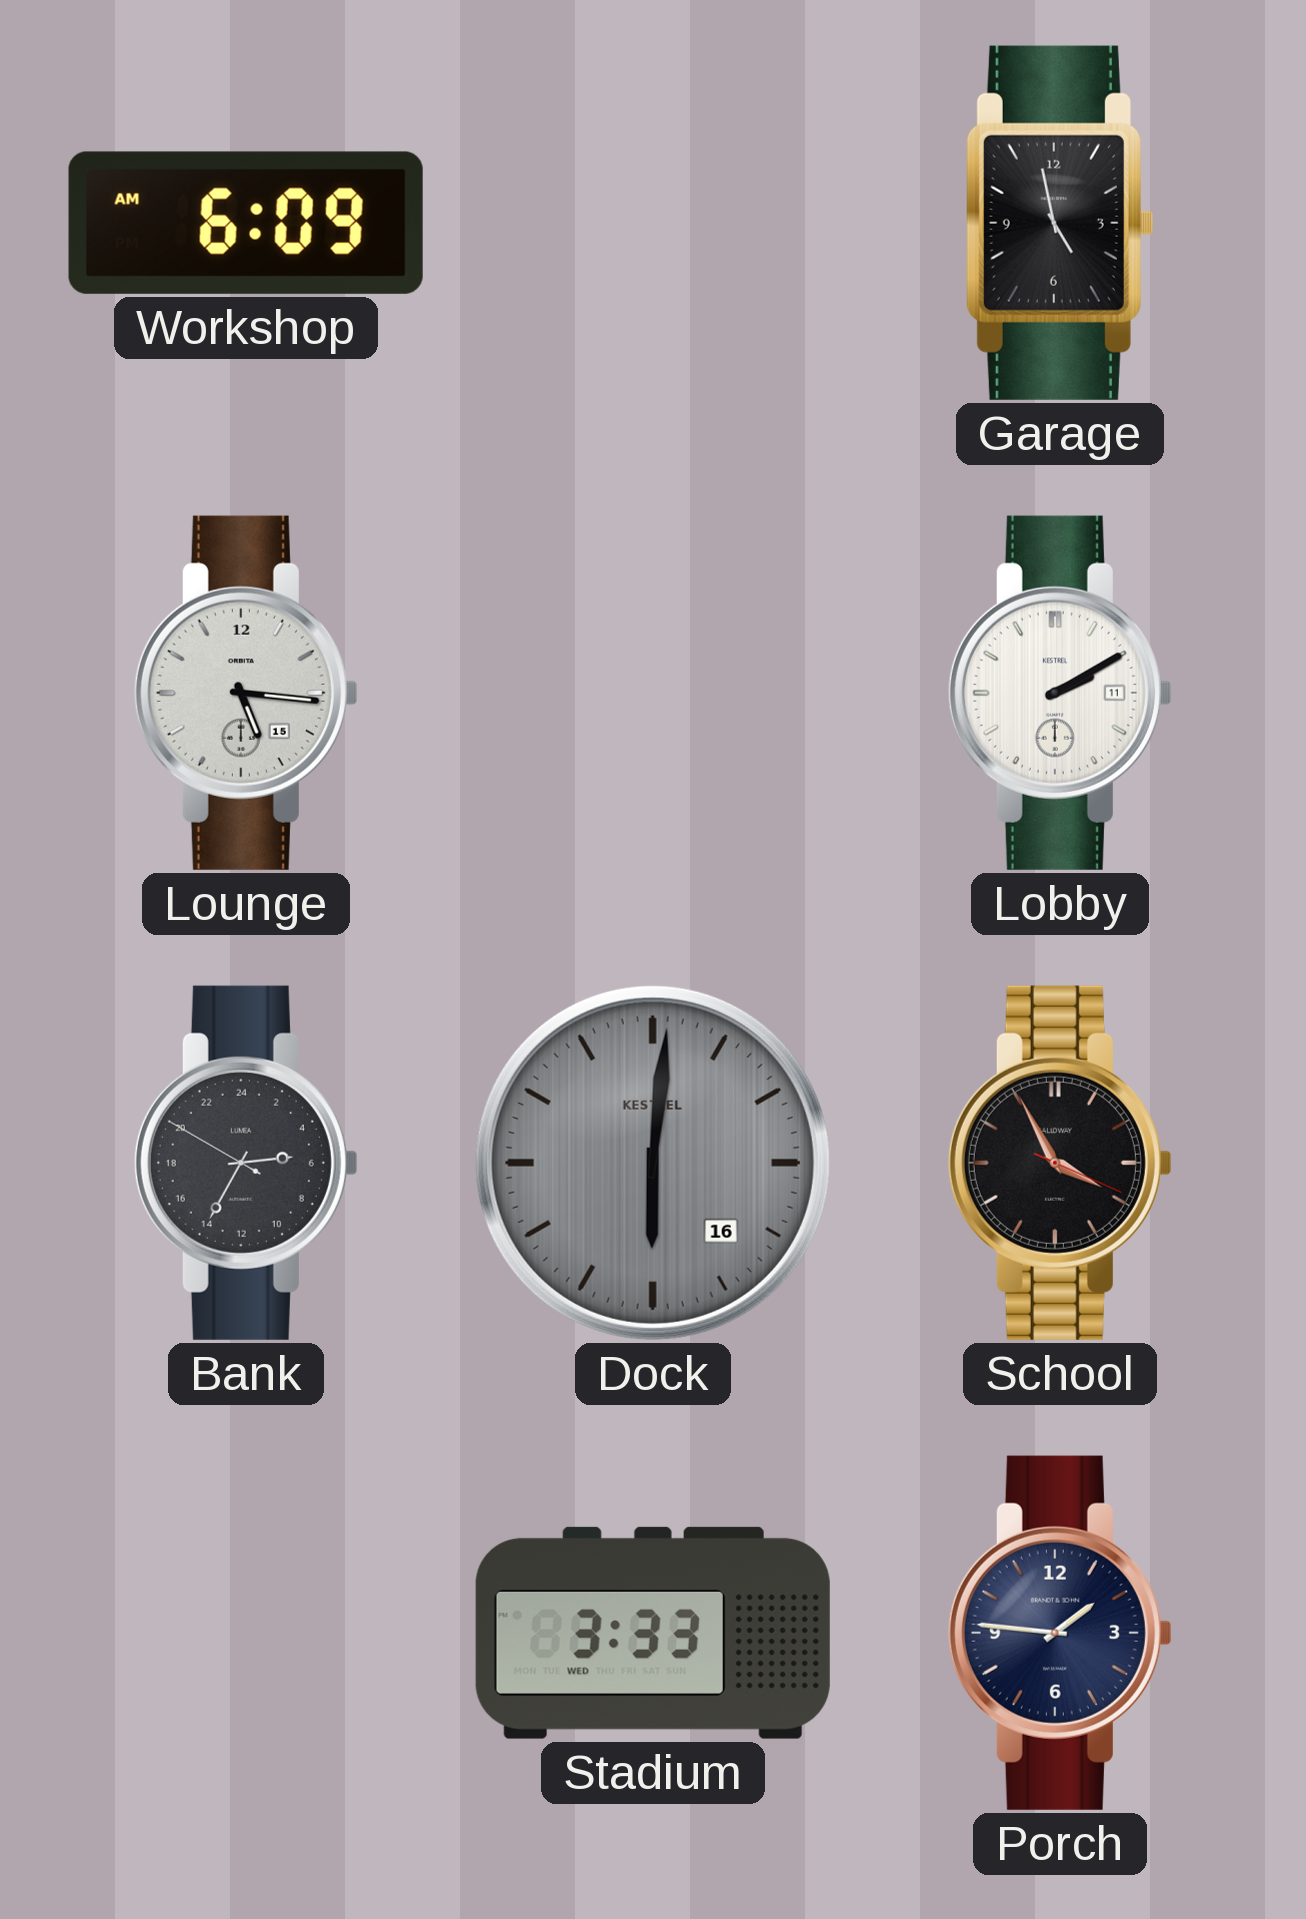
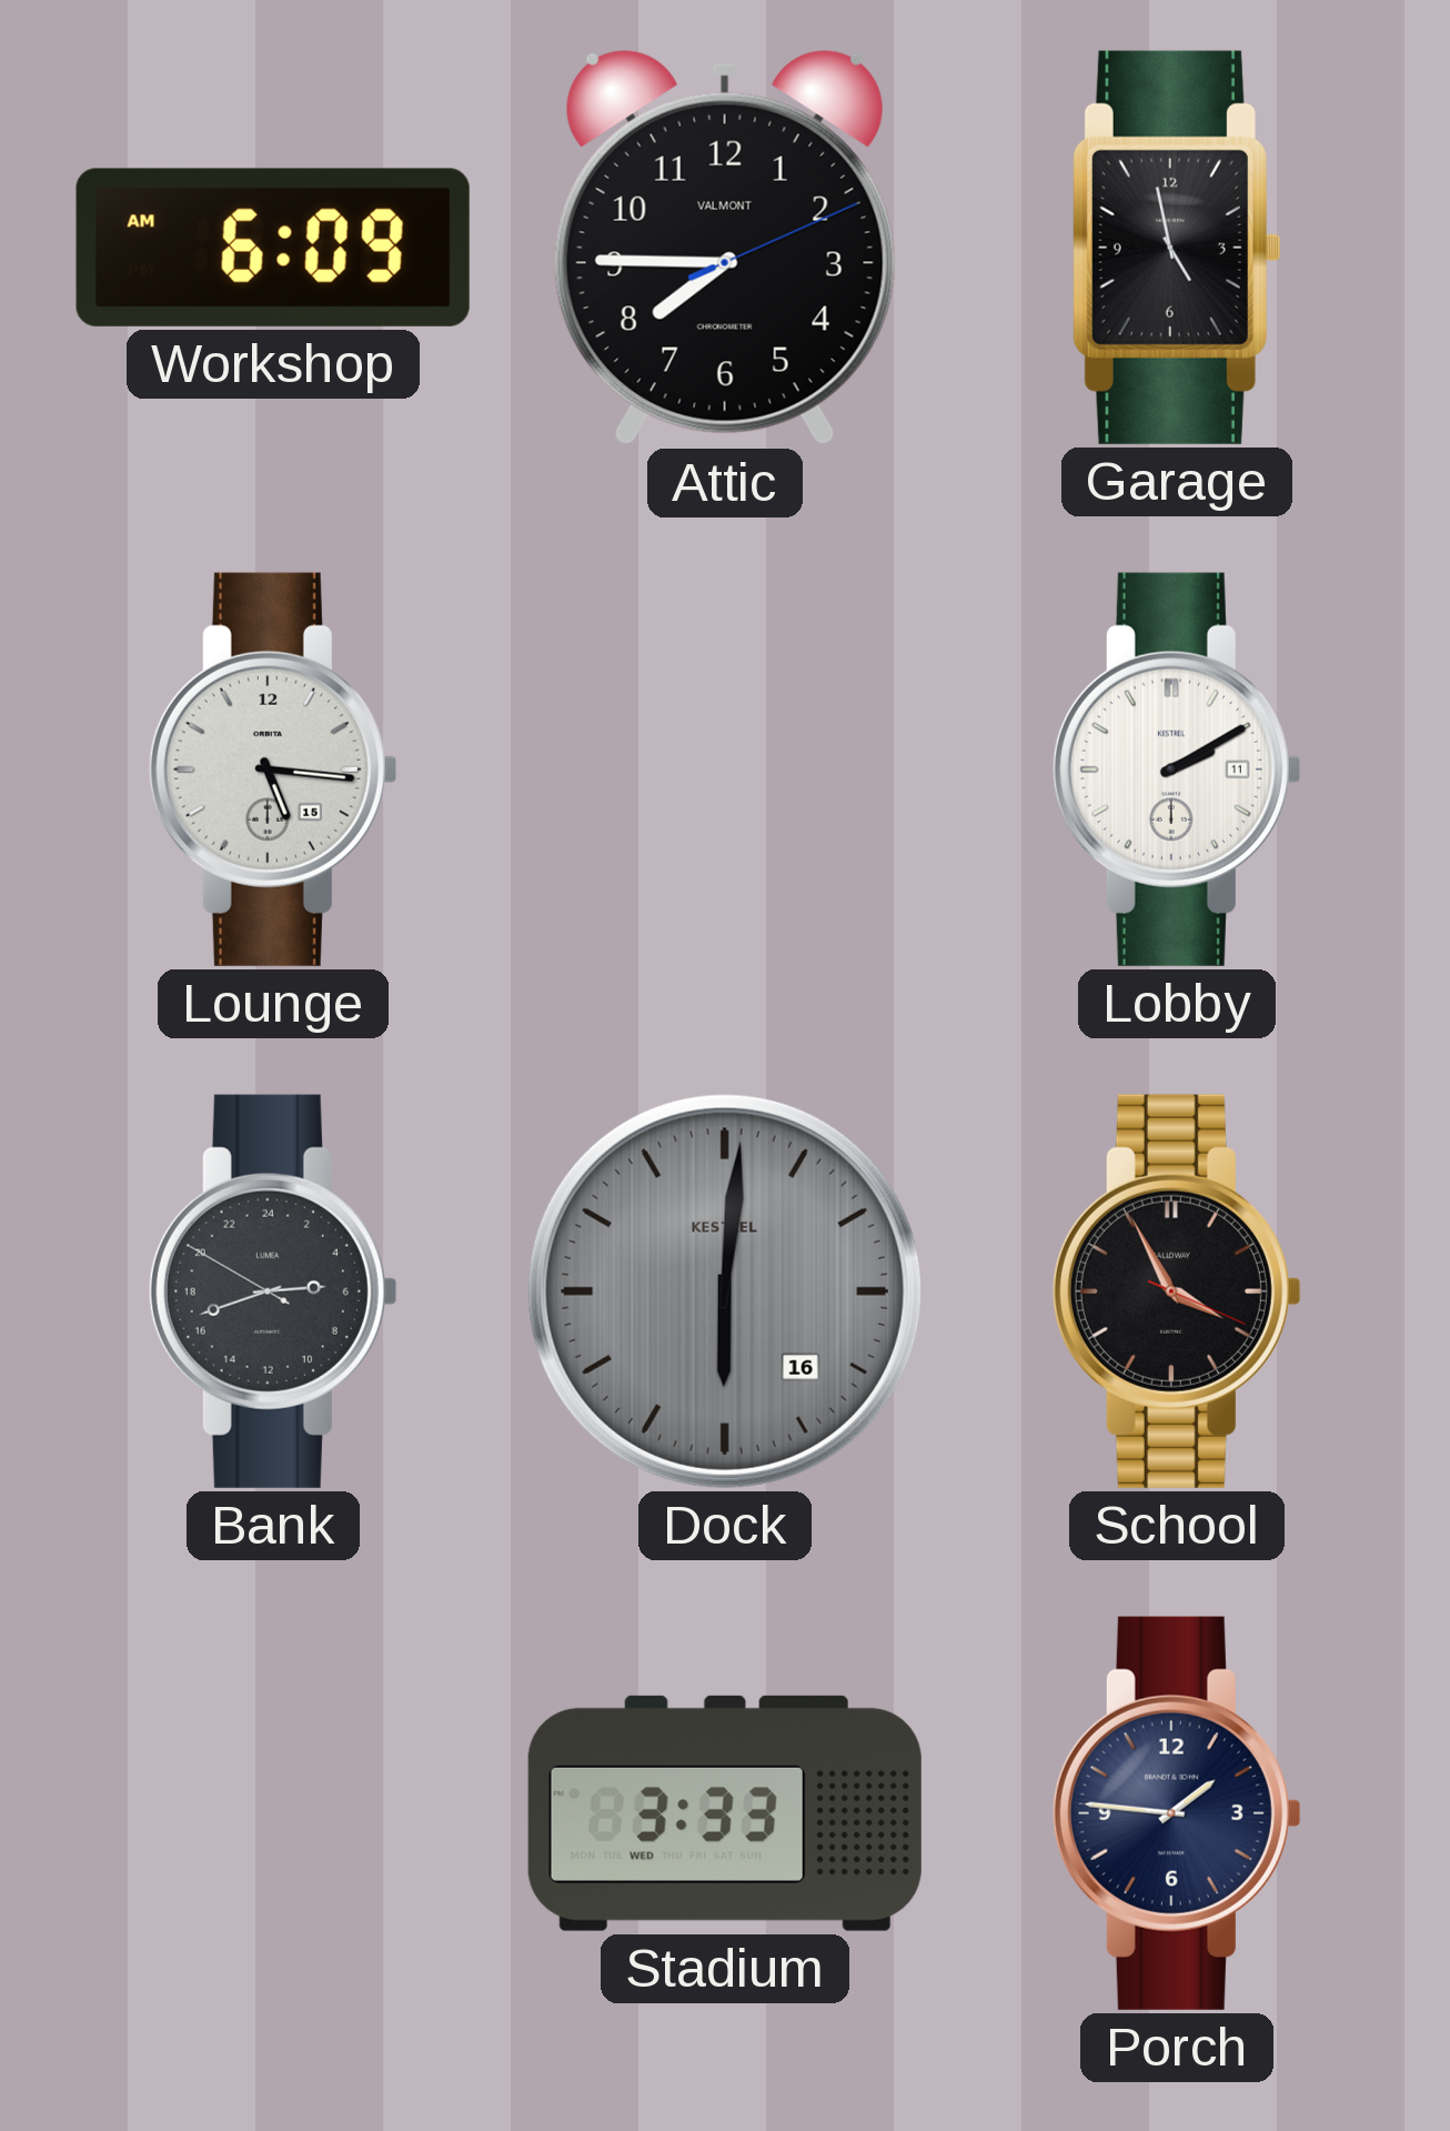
Attic: none -> 7:45
Bank: 5:34 -> 5:41
